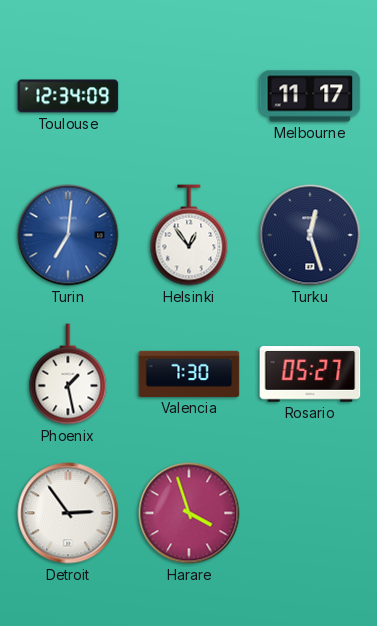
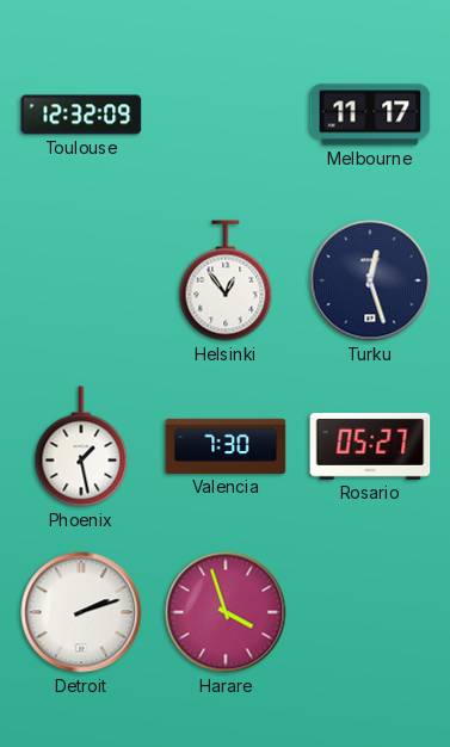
Toulouse: 12:34 -> 12:32
Turin: 7:01 -> none
Detroit: 2:54 -> 2:12
